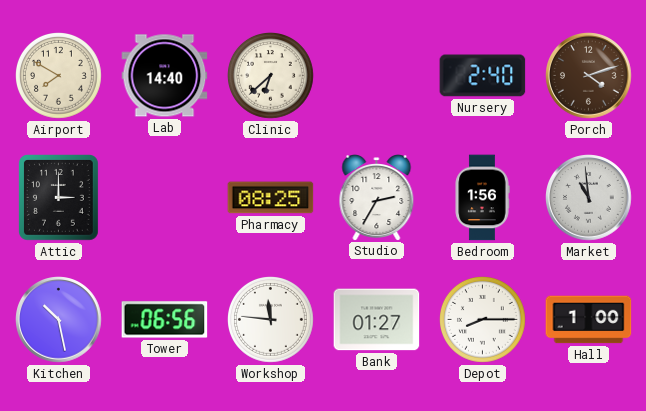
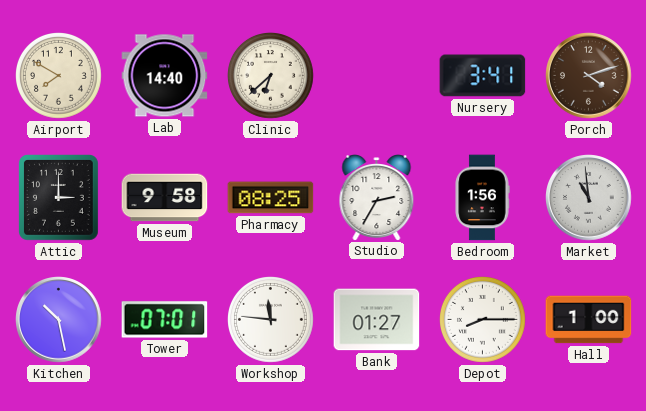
Nursery: 2:40 -> 3:41
Museum: none -> 9:58
Tower: 06:56 -> 07:01
